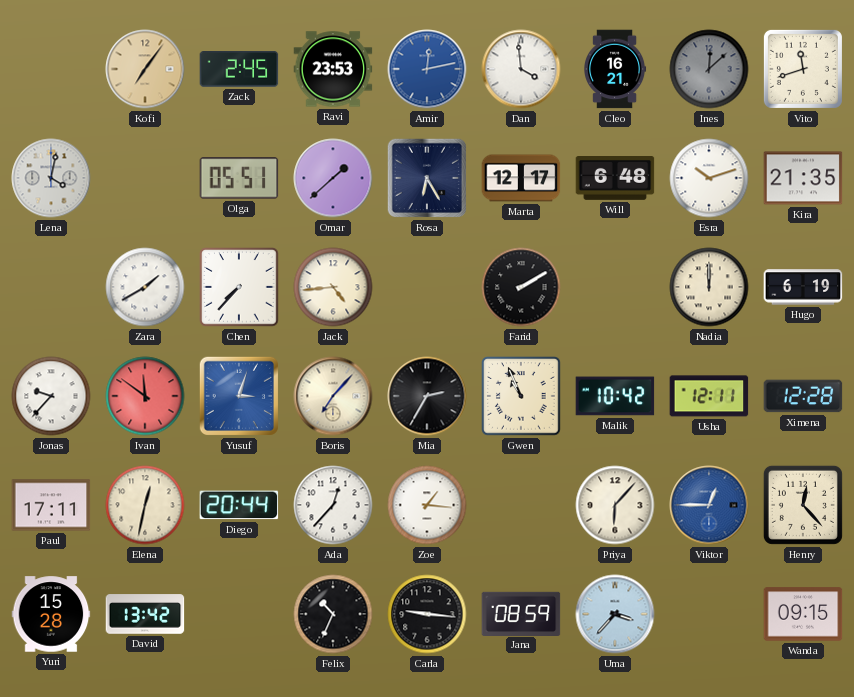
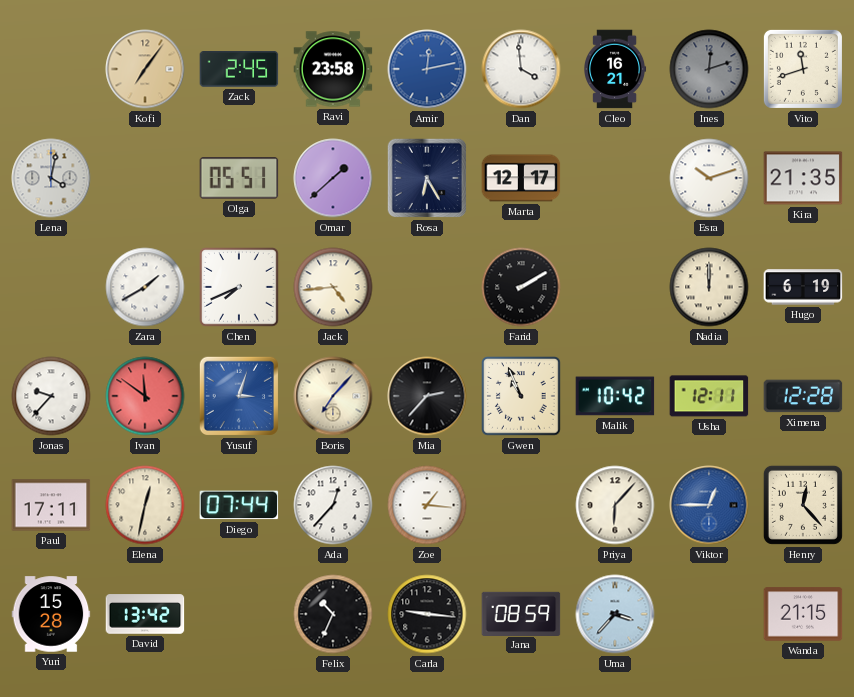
Ravi: 23:53 -> 23:58
Ines: 12:08 -> 12:12
Will: 6:48 -> none
Chen: 7:37 -> 7:41
Mia: 2:35 -> 2:37
Diego: 20:44 -> 07:44
Wanda: 09:15 -> 21:15
